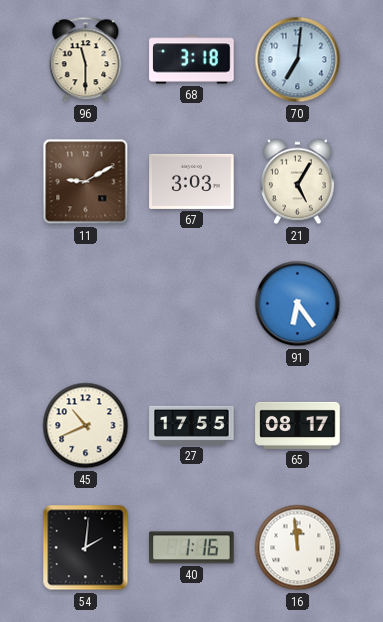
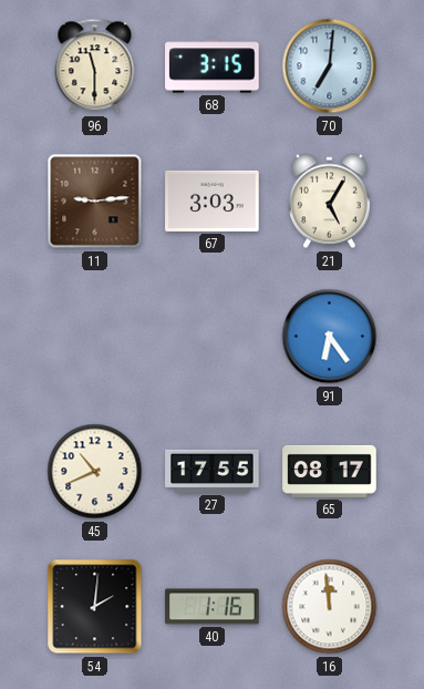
68: 3:18 -> 3:15
11: 9:10 -> 9:14
